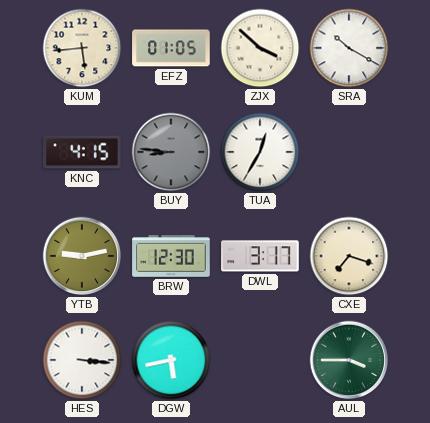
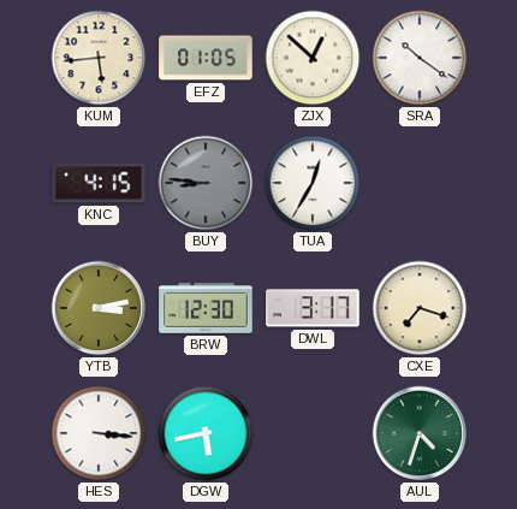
ZJX: 3:52 -> 12:52
SRA: 10:20 -> 10:21
YTB: 9:13 -> 3:13
AUL: 3:45 -> 4:33
